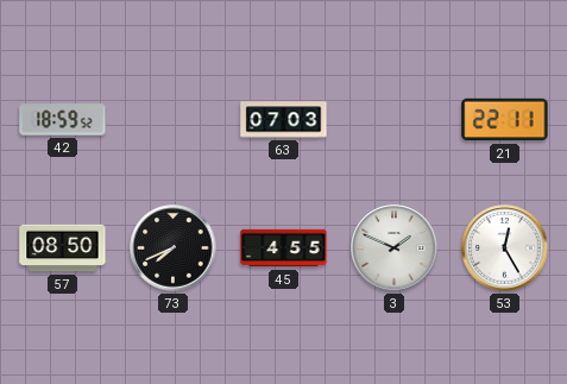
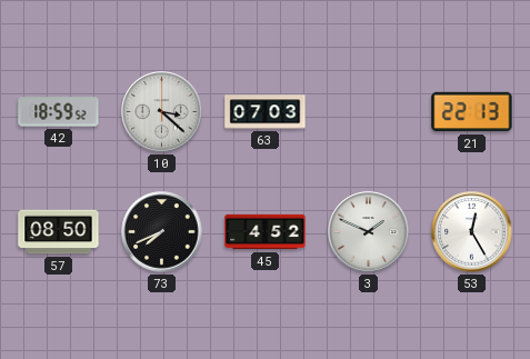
10: none -> 3:22
21: 22:11 -> 22:13
45: 4:55 -> 4:52
